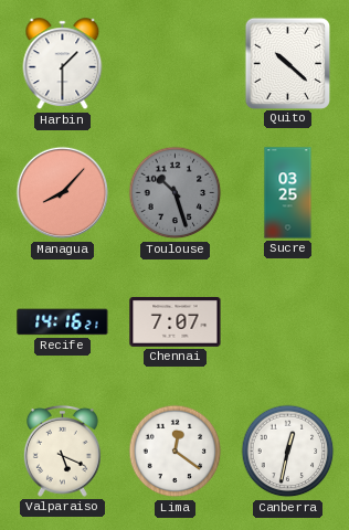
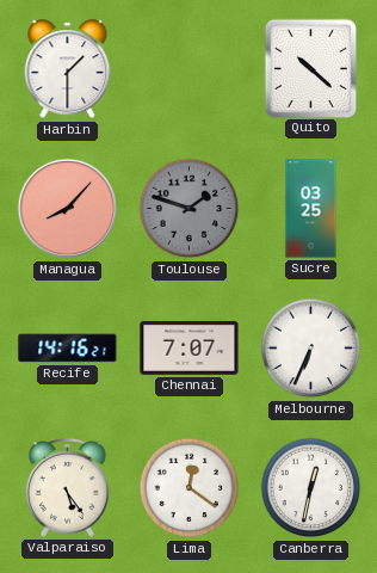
Toulouse: 10:27 -> 1:48
Melbourne: none -> 6:34
Valparaiso: 5:19 -> 5:24
